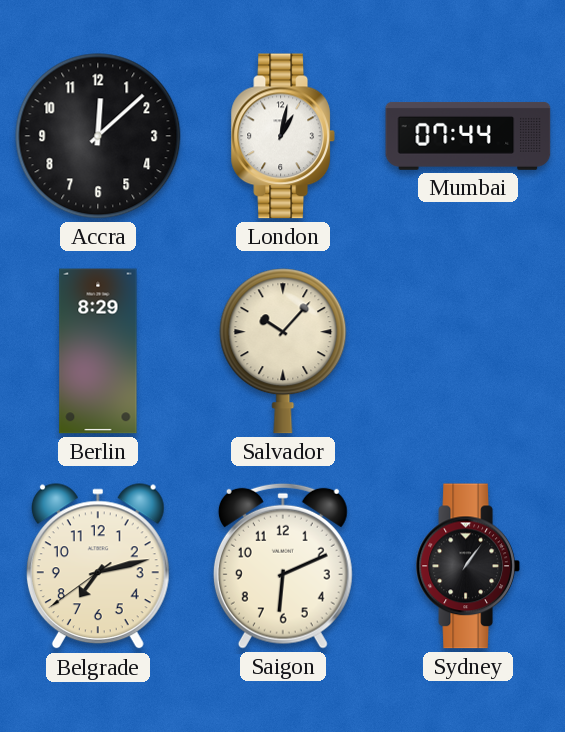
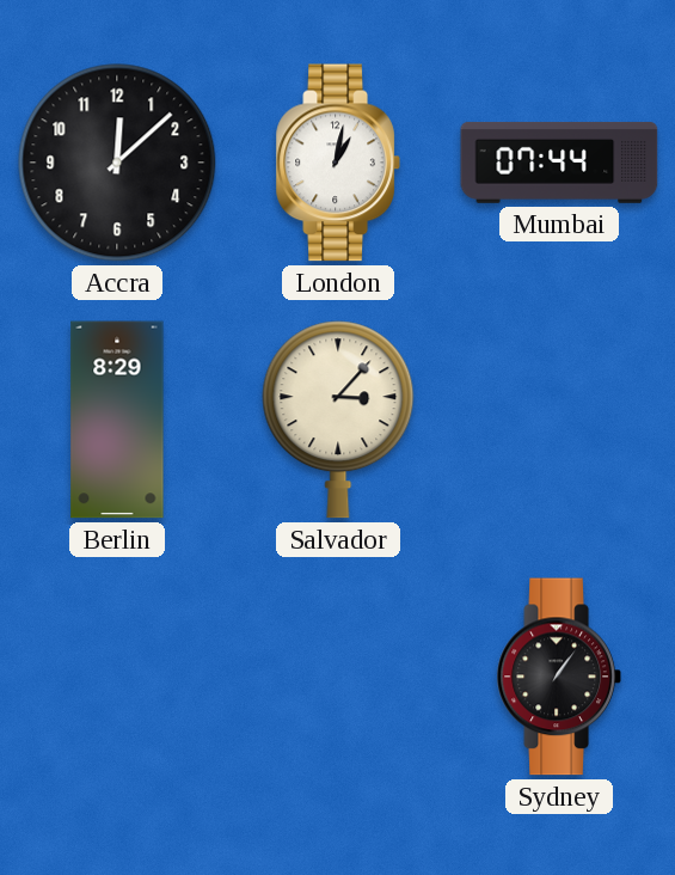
Salvador: 10:07 -> 3:07
Belgrade: 7:12 -> none
Saigon: 6:11 -> none
